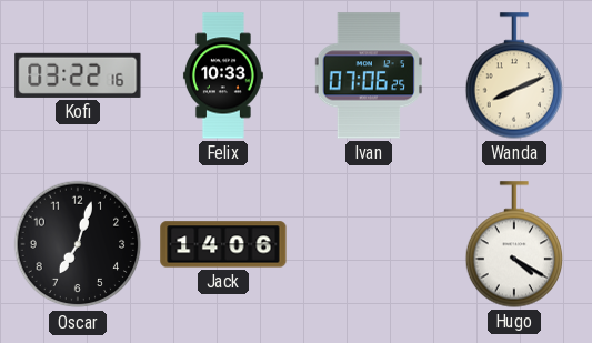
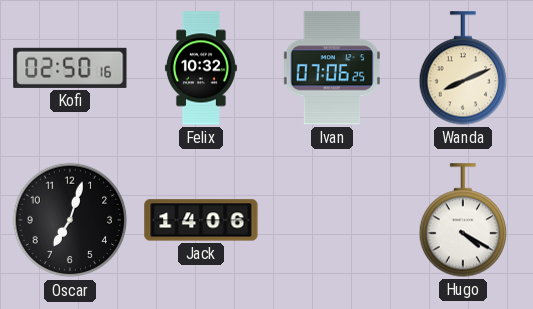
Kofi: 03:22 -> 02:50
Felix: 10:33 -> 10:32
